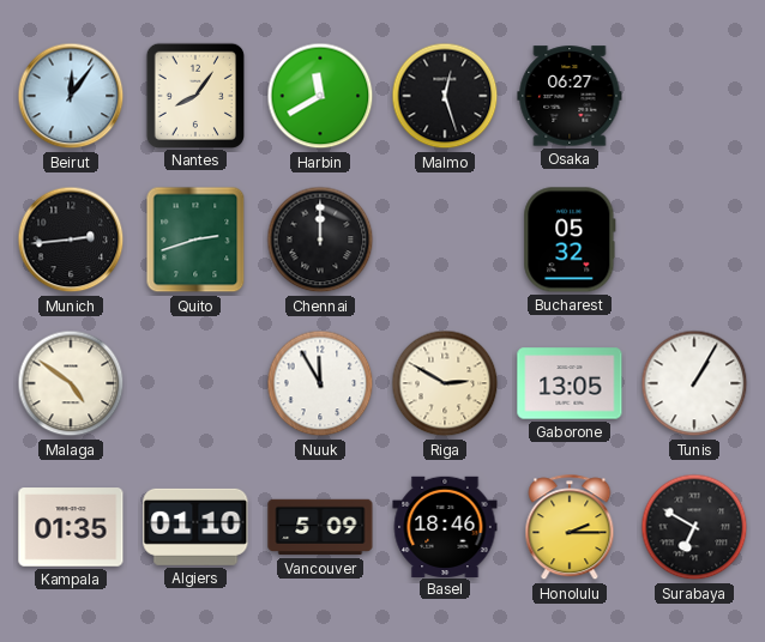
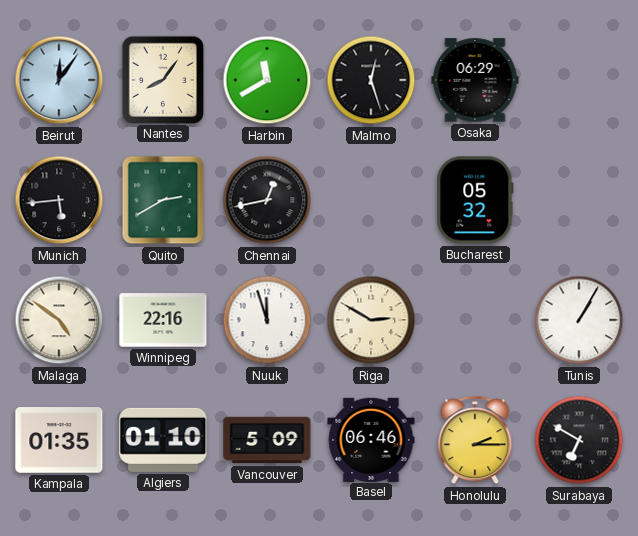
Osaka: 06:27 -> 06:29
Munich: 2:44 -> 5:44
Quito: 2:42 -> 2:40
Chennai: 12:00 -> 12:43
Winnipeg: none -> 22:16
Nuuk: 11:55 -> 11:57
Gaborone: 13:05 -> none
Basel: 18:46 -> 06:46
